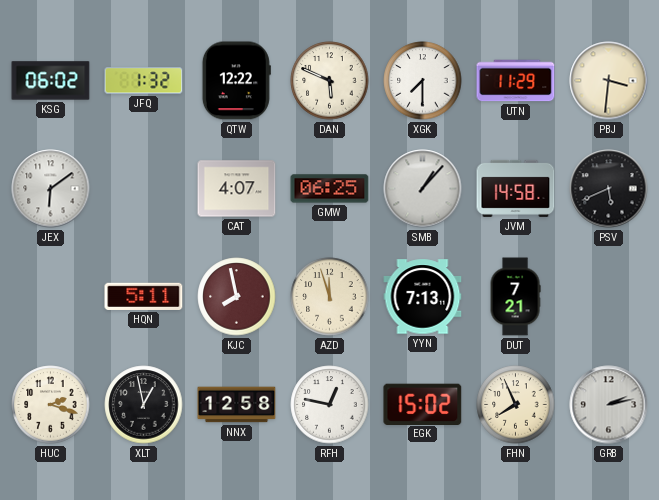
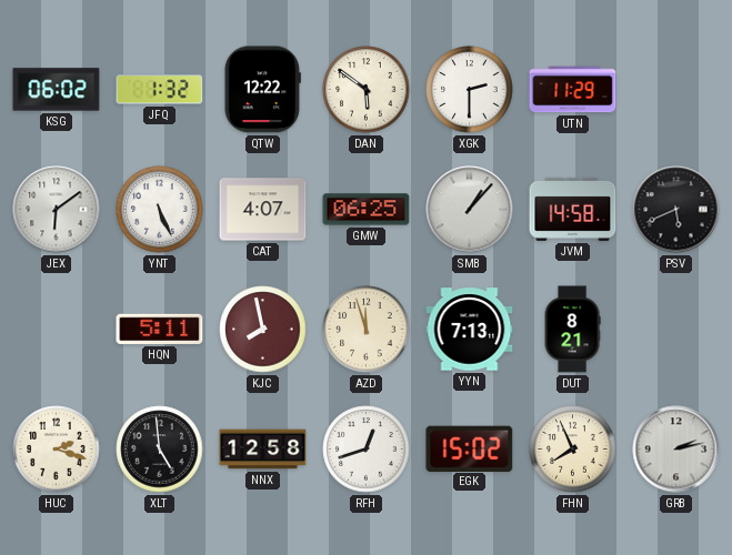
DAN: 5:49 -> 5:51
XGK: 7:30 -> 2:30
PBJ: 3:31 -> none
YNT: none -> 5:26
DUT: 7:21 -> 8:21
XLT: 12:58 -> 4:59
RFH: 12:47 -> 12:42
